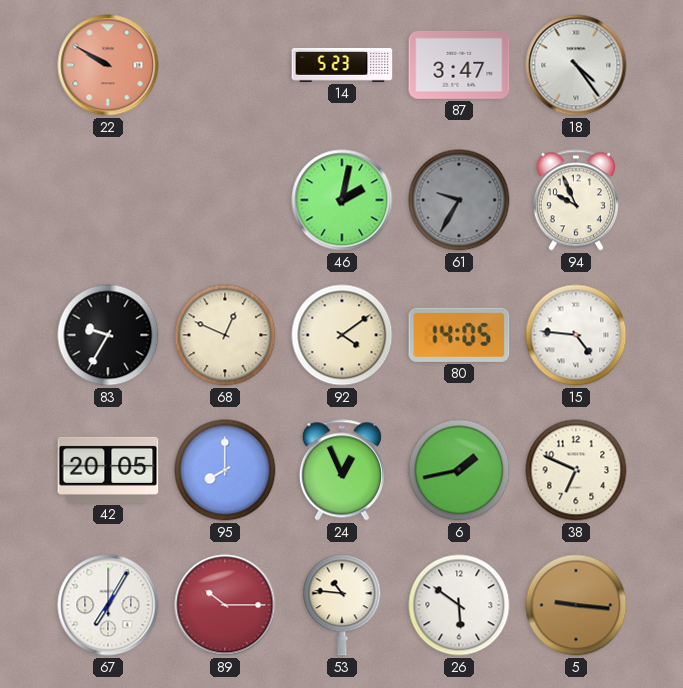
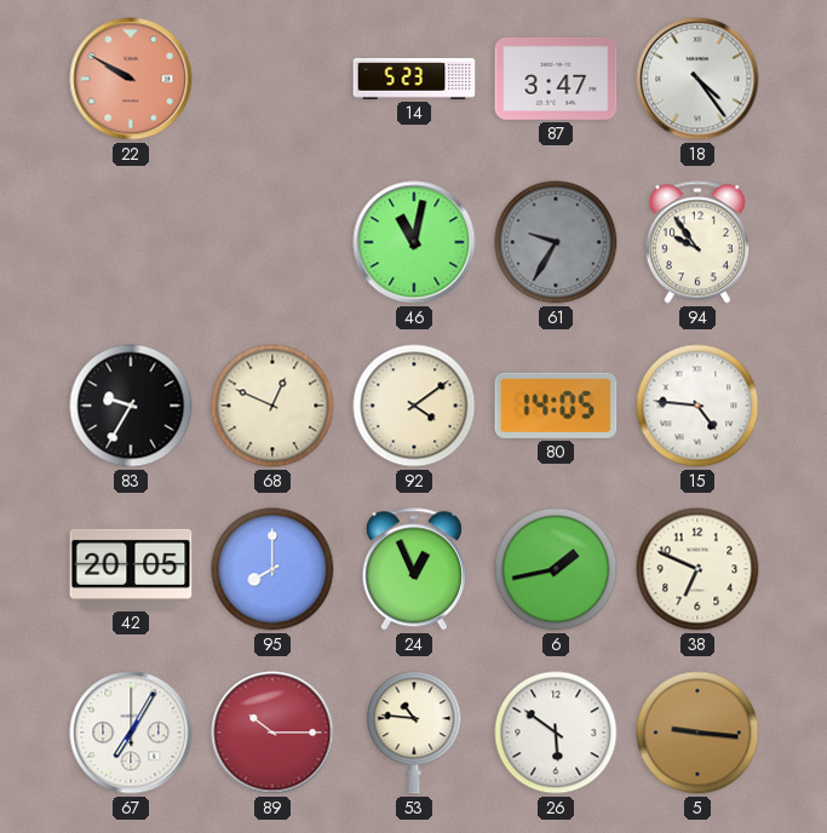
46: 2:02 -> 11:02
94: 9:56 -> 9:54
